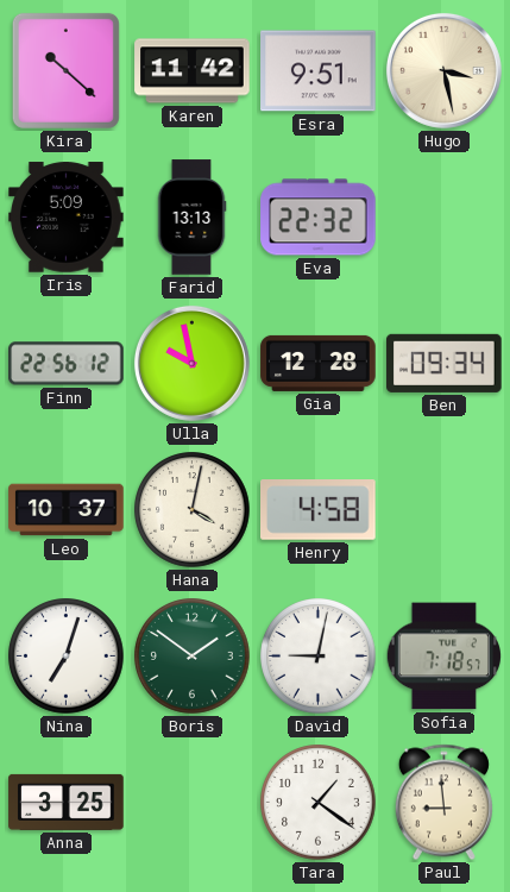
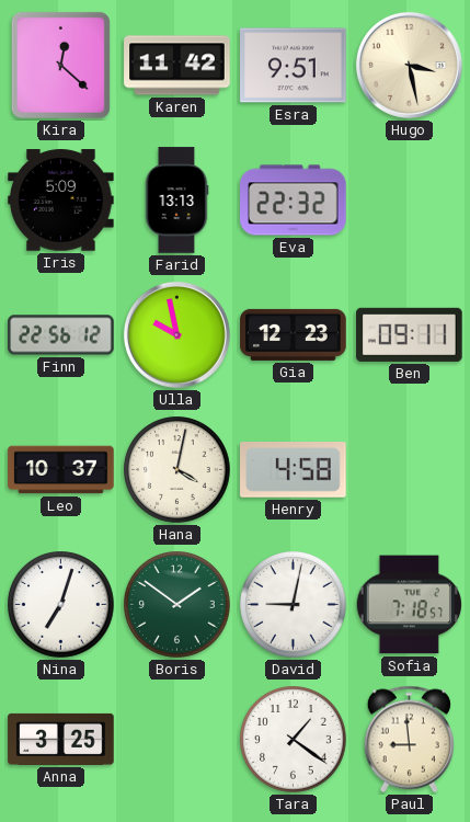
Kira: 10:22 -> 12:22
Gia: 12:28 -> 12:23
Ben: 09:34 -> 09:11
